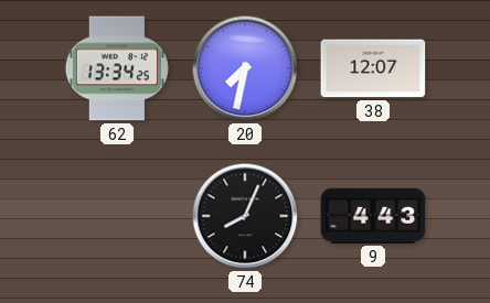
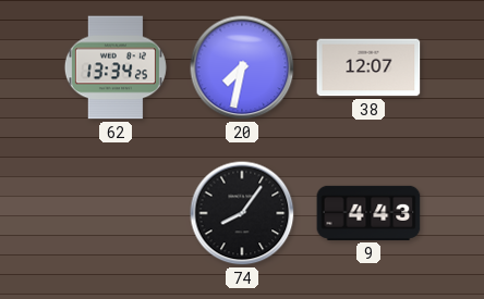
74: 8:04 -> 8:06
